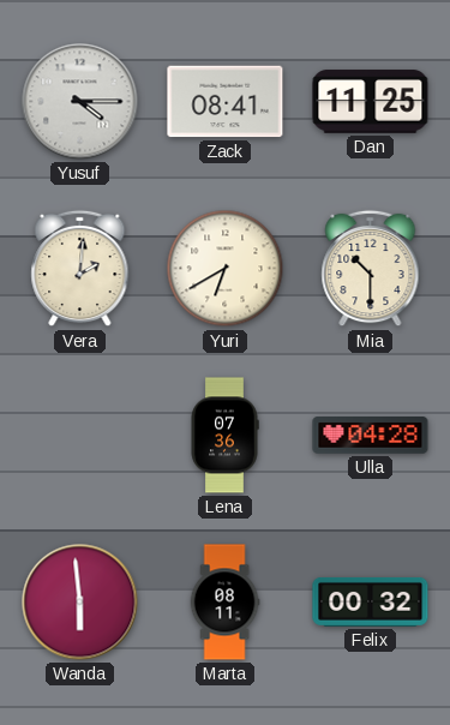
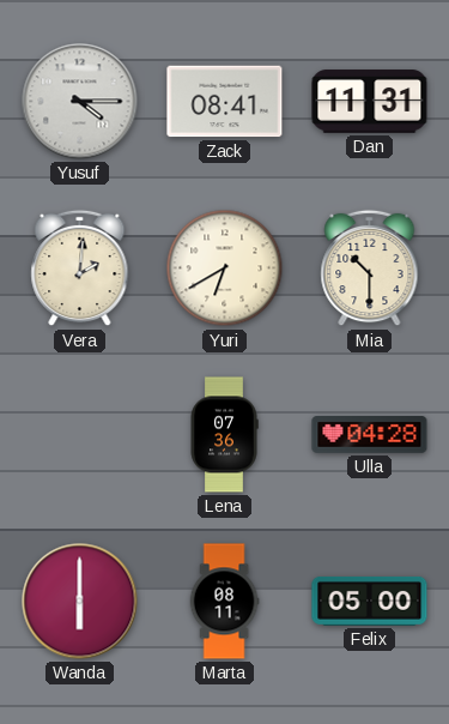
Dan: 11:25 -> 11:31
Wanda: 5:59 -> 6:00
Felix: 00:32 -> 05:00
